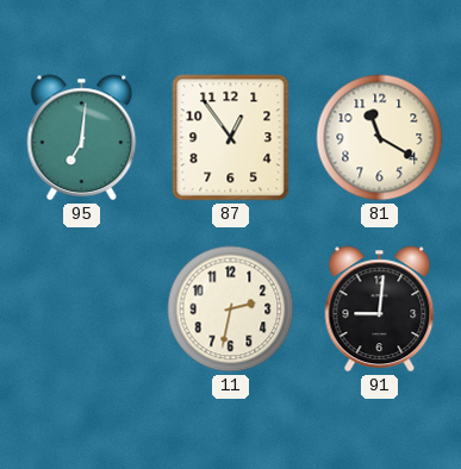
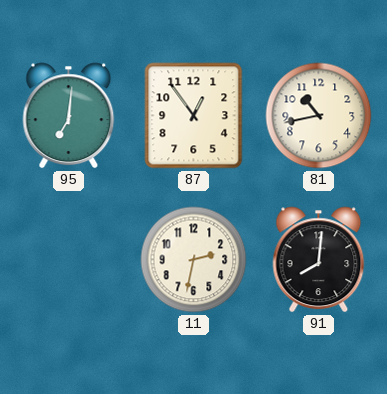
81: 11:20 -> 10:43
91: 9:01 -> 8:01
